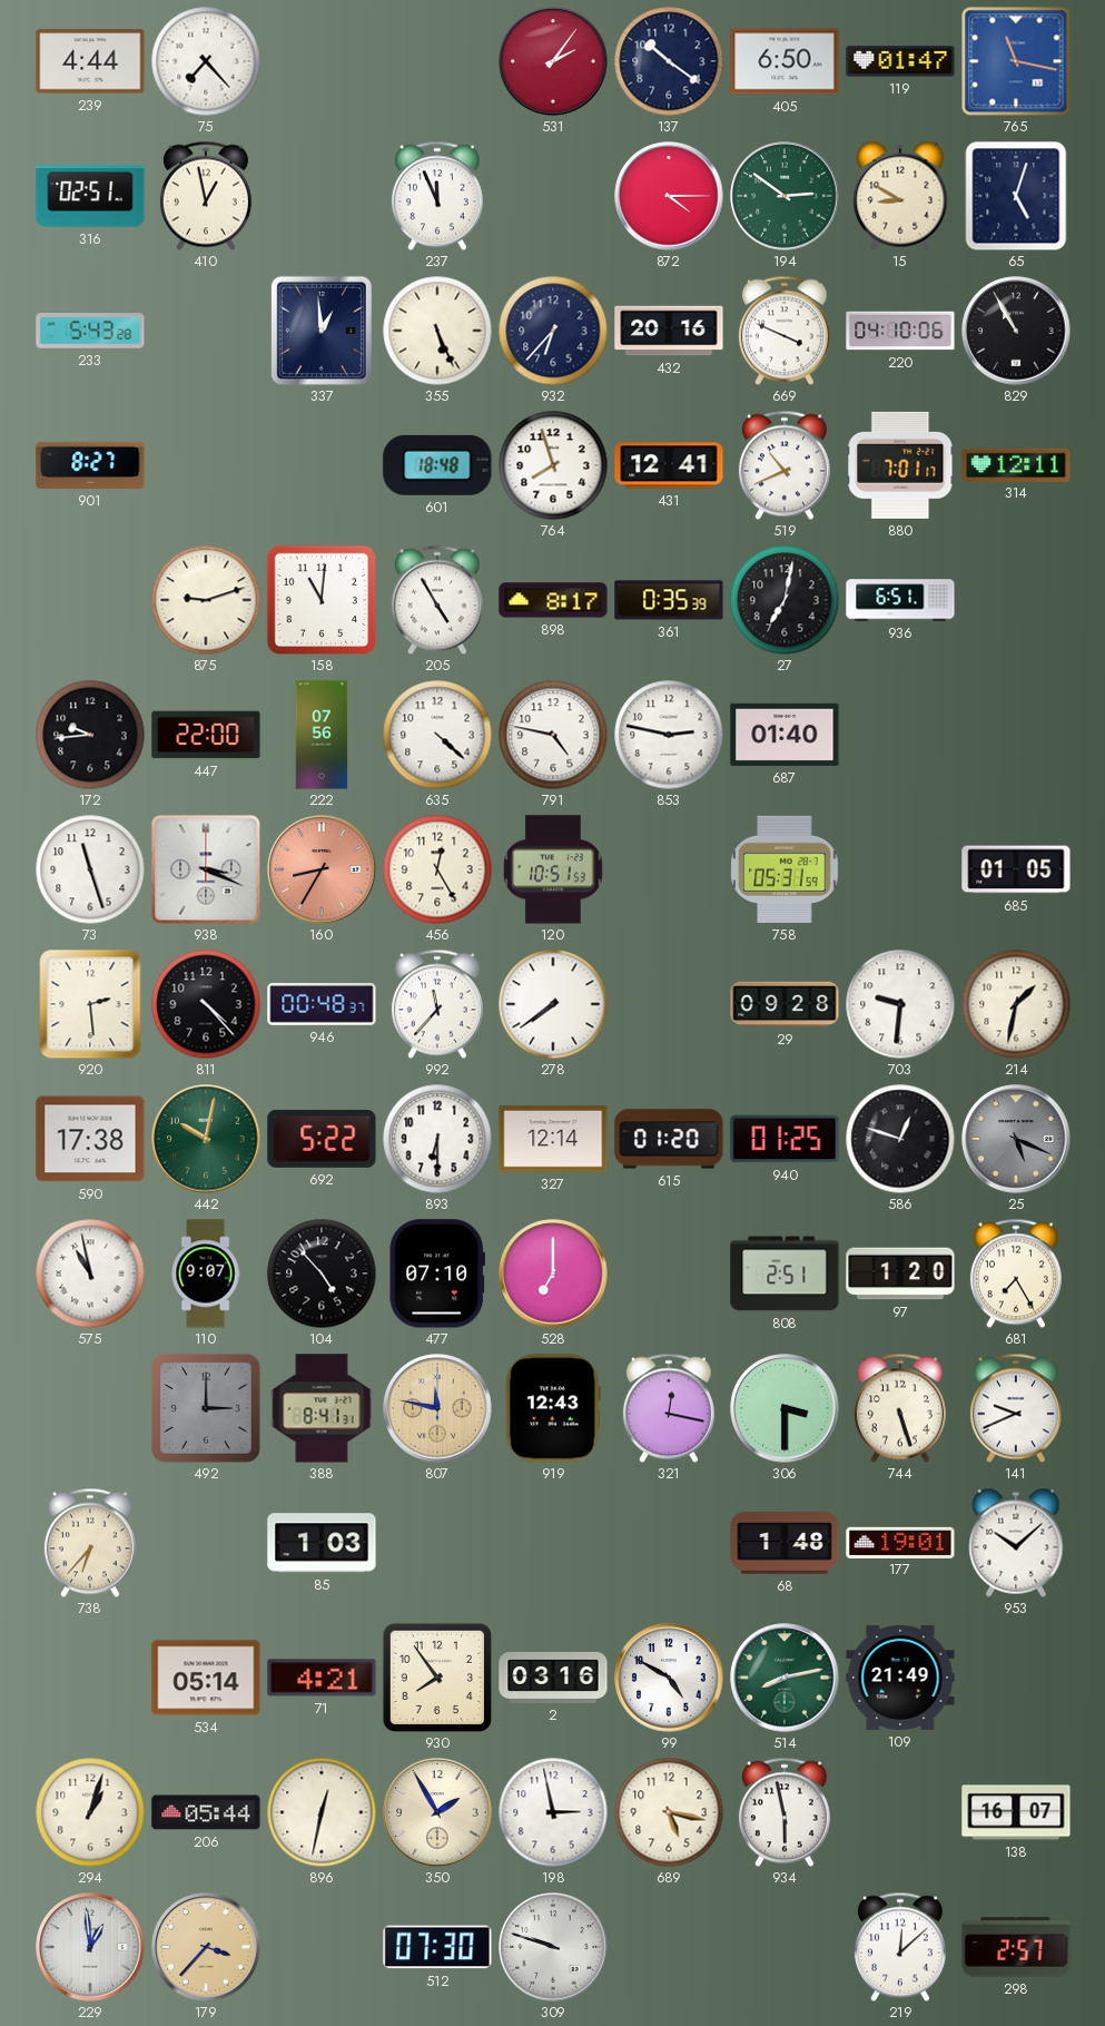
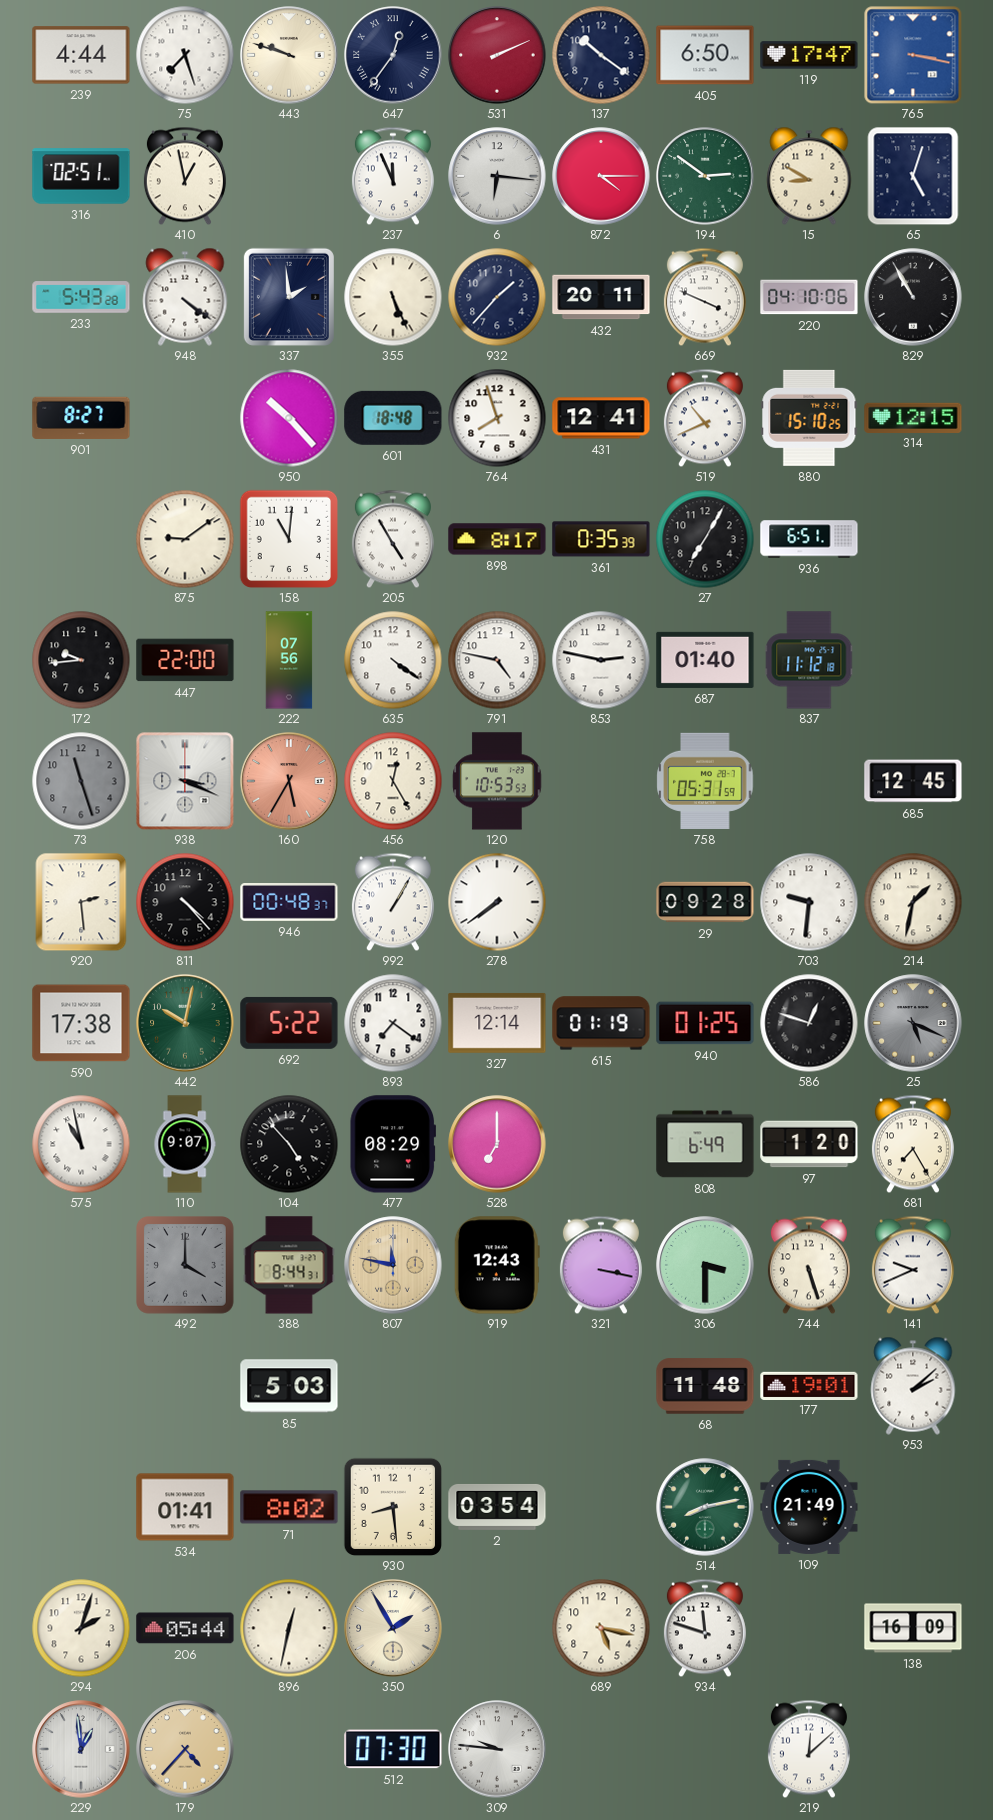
75: 7:23 -> 7:27
443: none -> 9:48
647: none -> 12:36
531: 2:06 -> 2:11
119: 01:47 -> 17:47
765: 11:17 -> 3:17
6: none -> 6:16
948: none -> 4:21
337: 12:59 -> 1:59
932: 6:37 -> 1:37
432: 20:16 -> 20:11
950: none -> 10:23
880: 7:01 -> 15:10
314: 12:11 -> 12:15
875: 9:12 -> 9:09
27: 7:02 -> 7:05
635: 4:22 -> 4:21
837: none -> 11:12
73 dial: white -> grey
160: 8:35 -> 5:35
120: 10:51 -> 10:53
685: 01:05 -> 12:45
992: 11:37 -> 1:05
893: 6:30 -> 7:21
615: 01:20 -> 01:19
477: 07:10 -> 08:29
808: 2:51 -> 6:49
492: 3:00 -> 4:00
388: 8:41 -> 8:44
321: 12:17 -> 3:17
738: 6:37 -> none
85: 1:03 -> 5:03
68: 1:48 -> 11:48
953: 10:08 -> 2:08
534: 05:14 -> 01:41
71: 4:21 -> 8:02
930: 7:54 -> 8:29
2: 03:16 -> 03:54
99: 4:50 -> none
294: 1:03 -> 2:03
198: 2:58 -> none
934: 5:58 -> 11:48
138: 16:07 -> 16:09
179: 3:37 -> 4:37
309: 9:48 -> 9:46
298: 2:57 -> none
